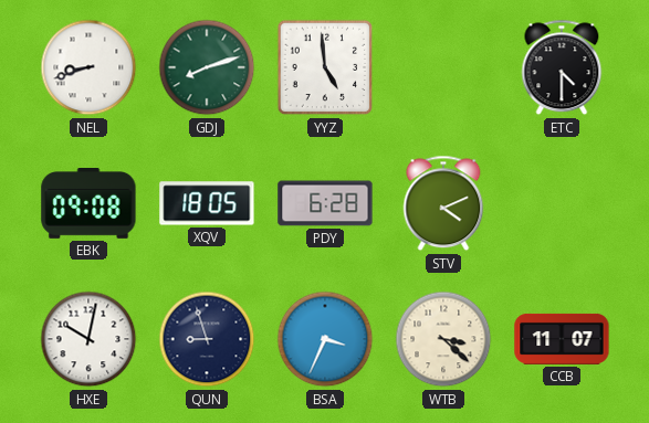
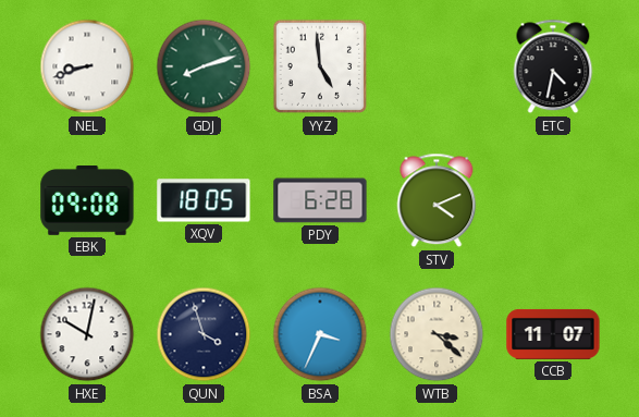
ETC: 4:30 -> 4:32
QUN: 8:57 -> 3:57
